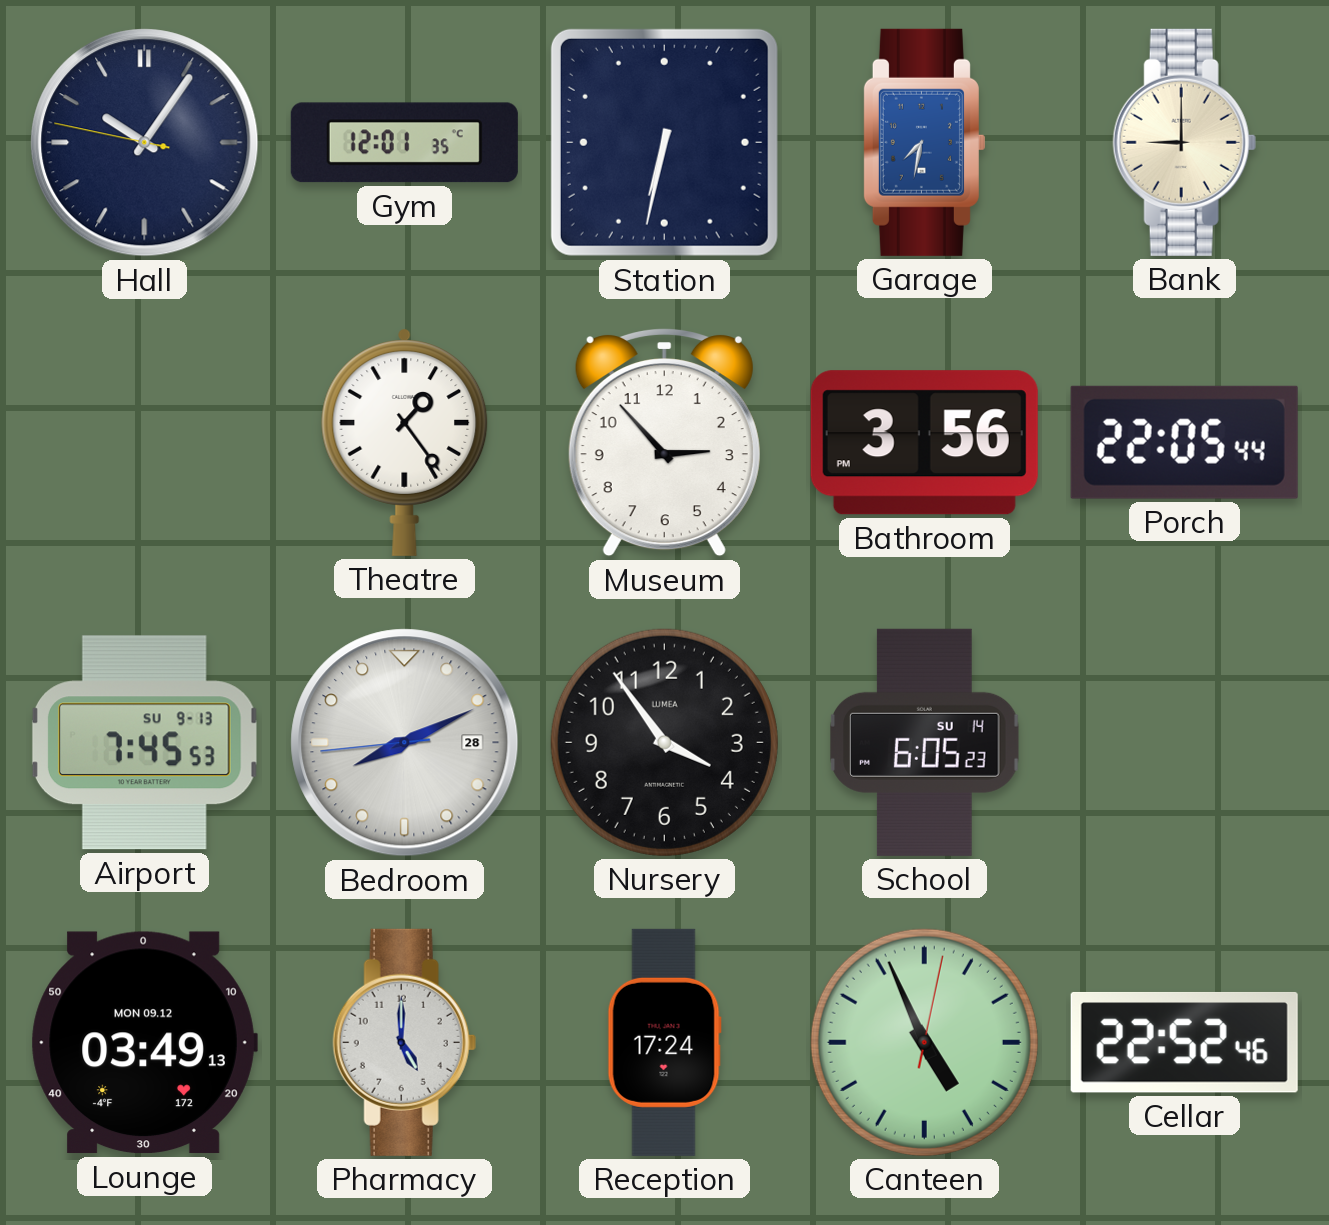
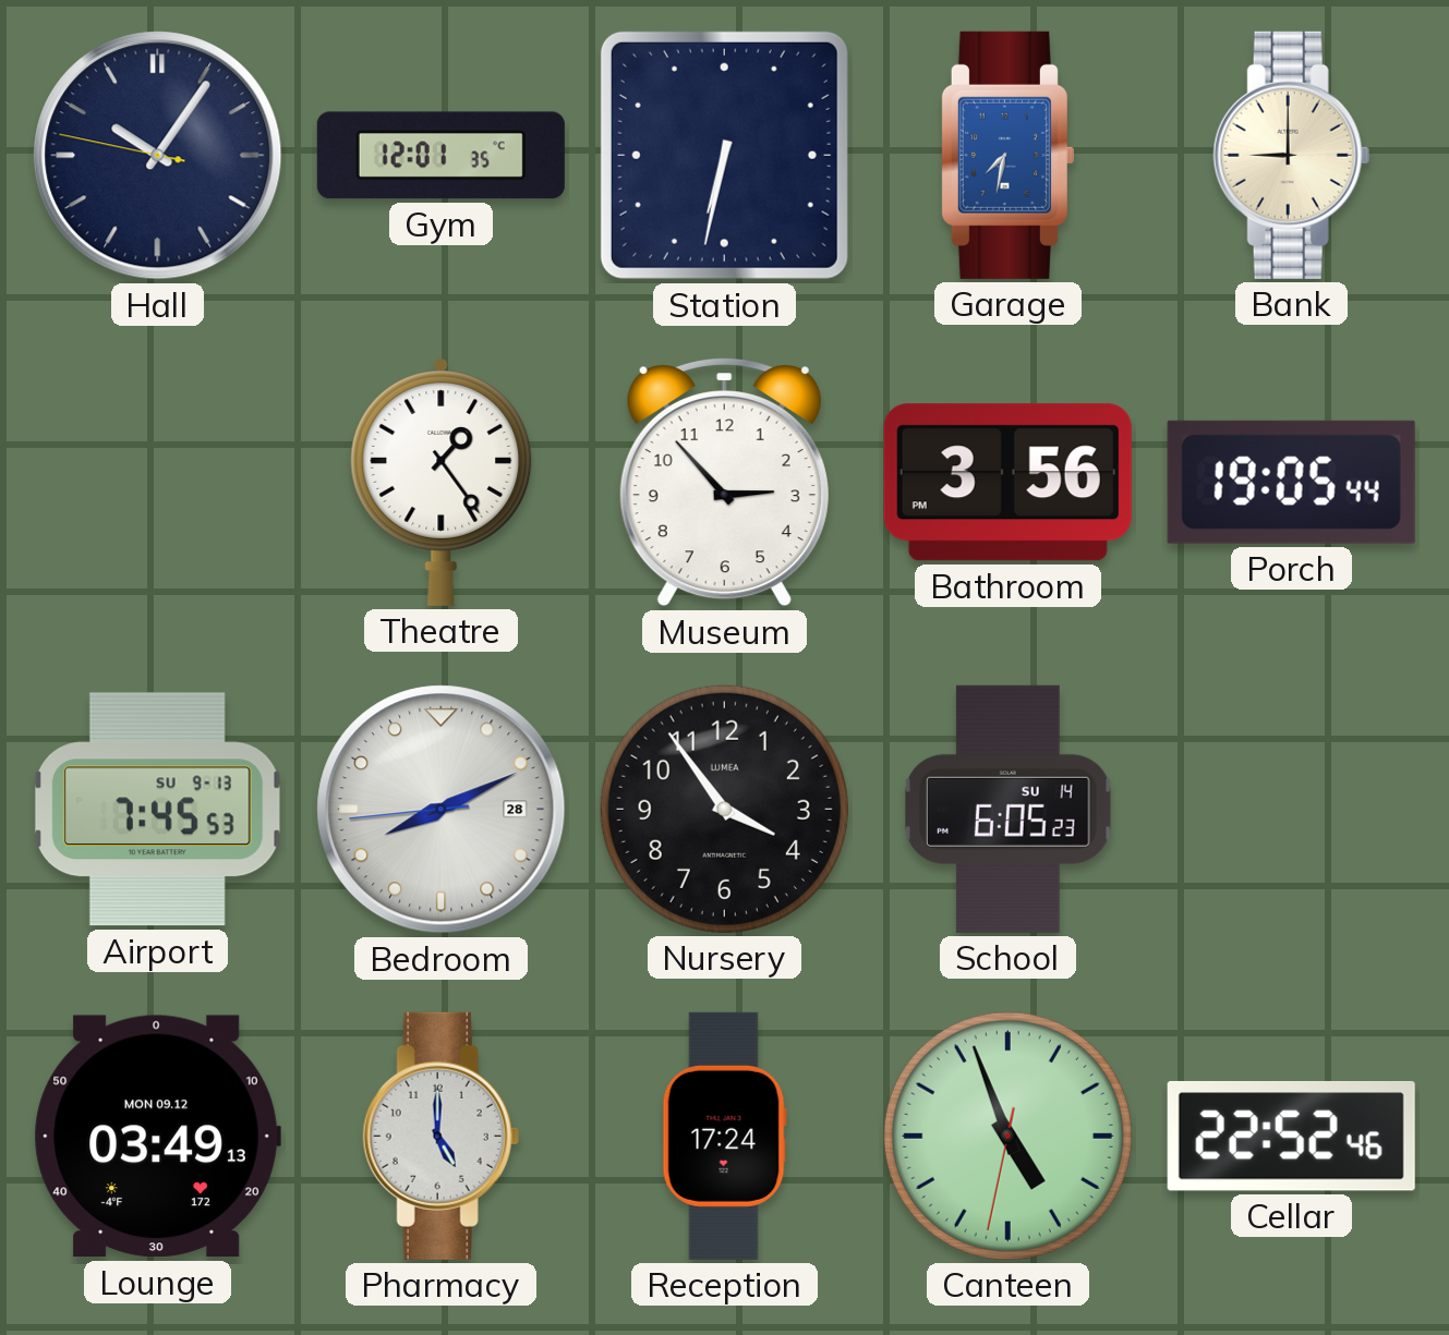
Porch: 22:05 -> 19:05
Canteen: 4:56:02 -> 4:56:32
